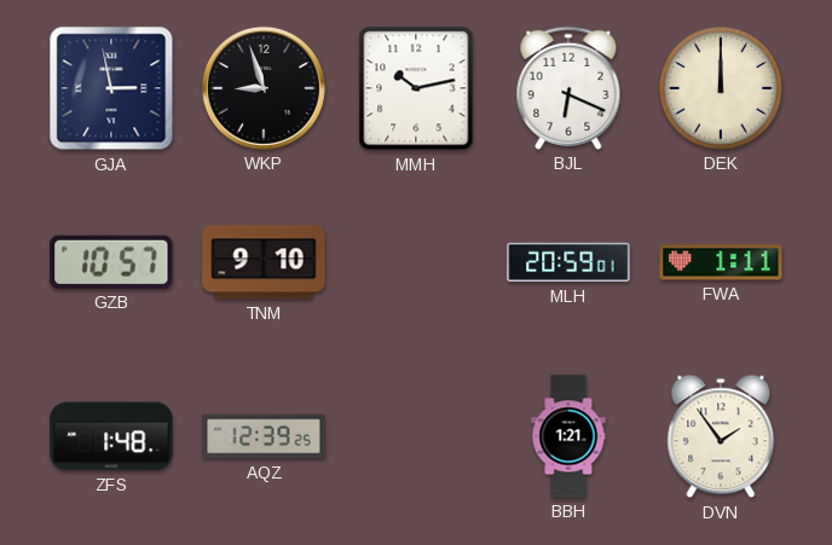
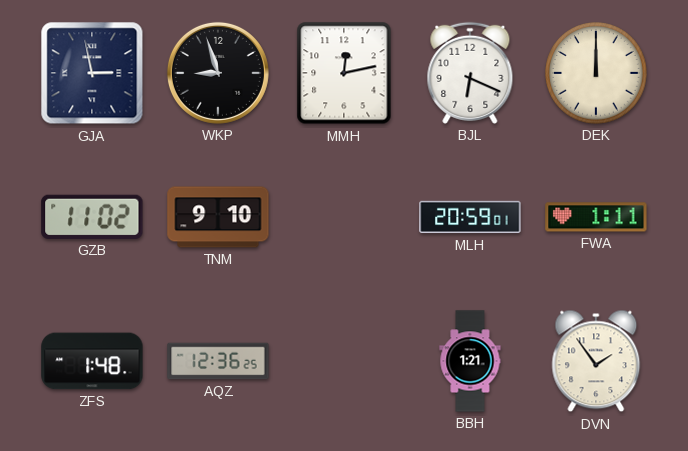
MMH: 10:13 -> 12:13
GZB: 10:57 -> 11:02
AQZ: 12:39 -> 12:36
